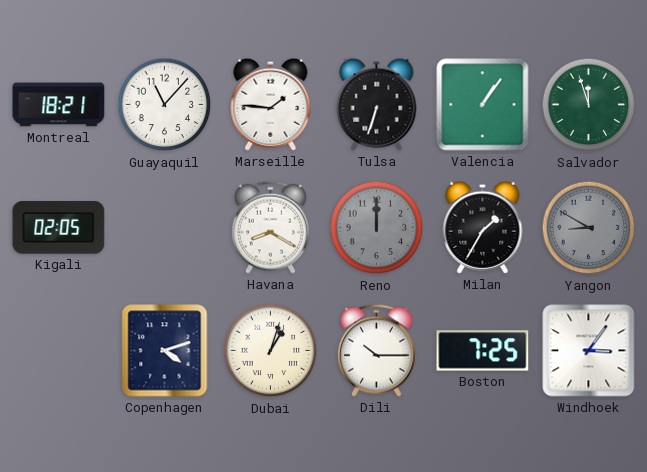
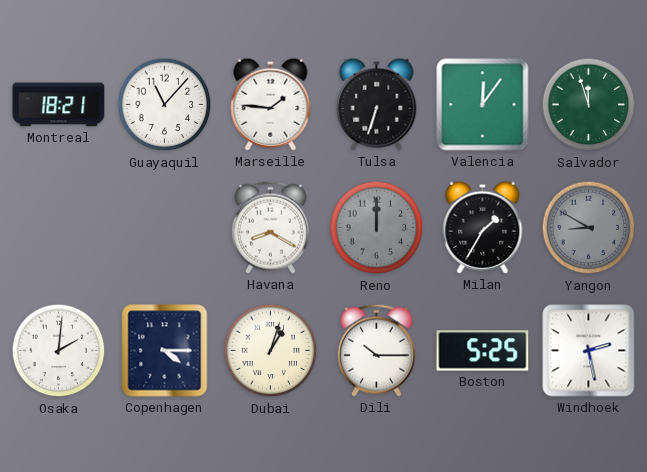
Valencia: 1:06 -> 12:06
Kigali: 02:05 -> none
Osaka: none -> 2:01
Copenhagen: 4:12 -> 4:15
Boston: 7:25 -> 5:25
Windhoek: 3:06 -> 2:28
